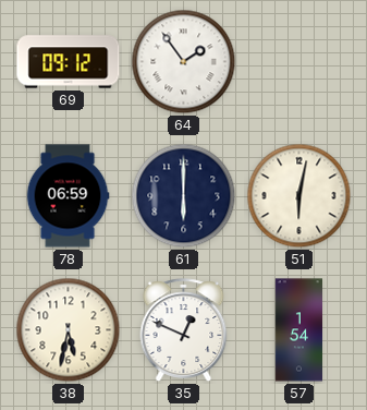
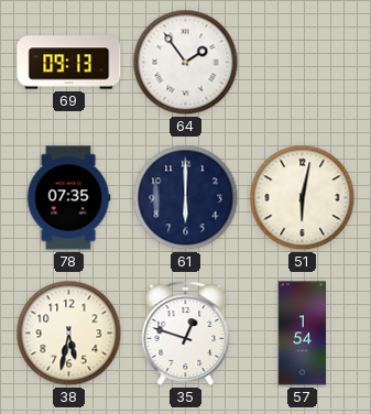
69: 09:12 -> 09:13
78: 06:59 -> 07:35
35: 12:49 -> 12:48
